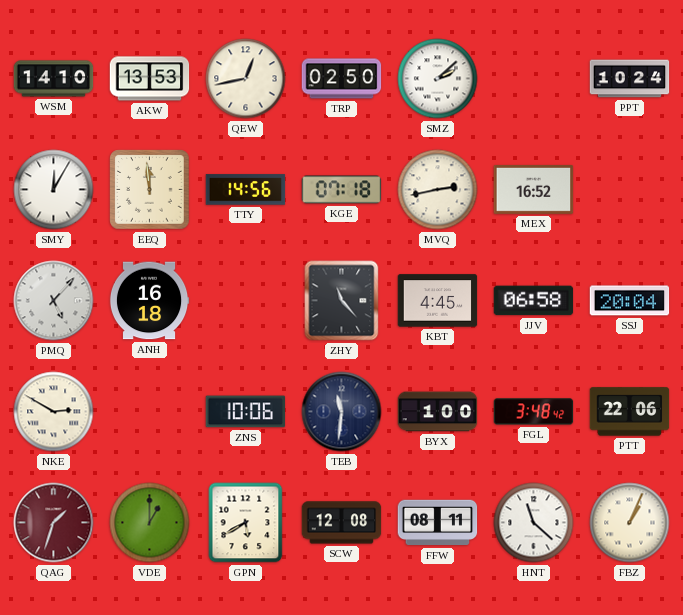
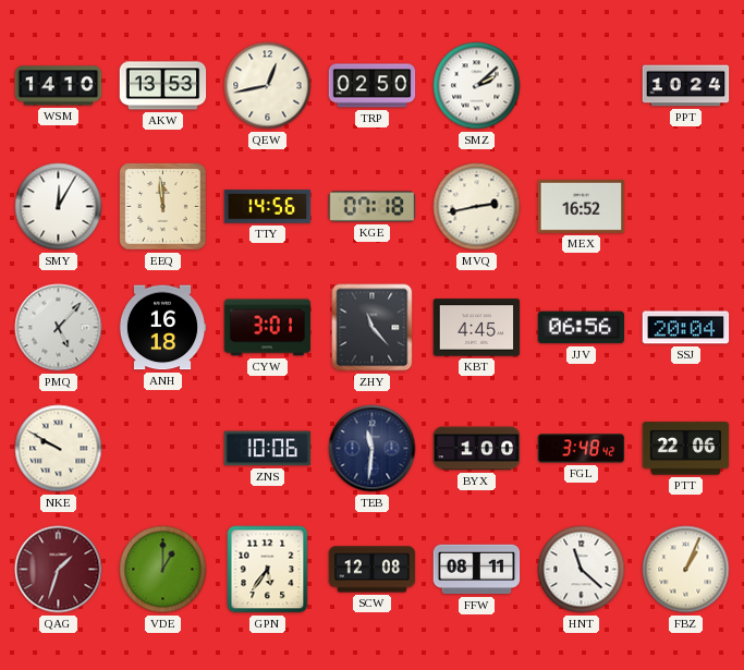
CYW: none -> 3:01
JJV: 06:58 -> 06:56
NKE: 2:50 -> 9:50
GPN: 5:40 -> 5:36
